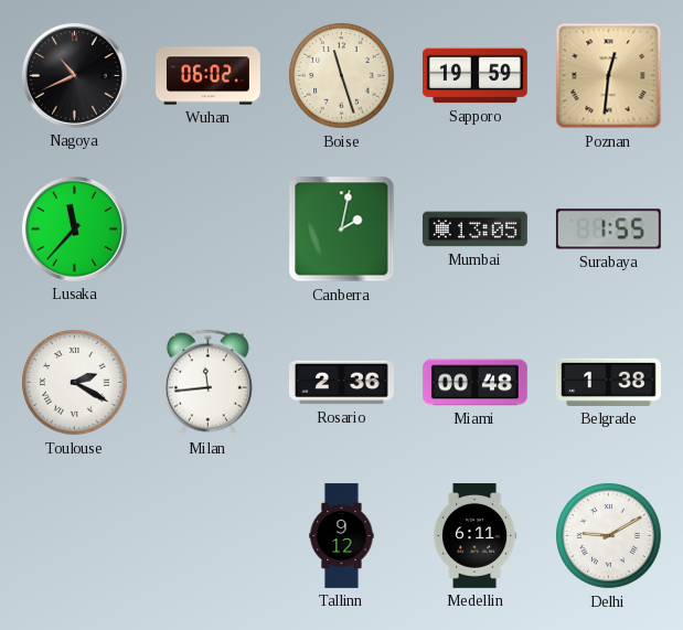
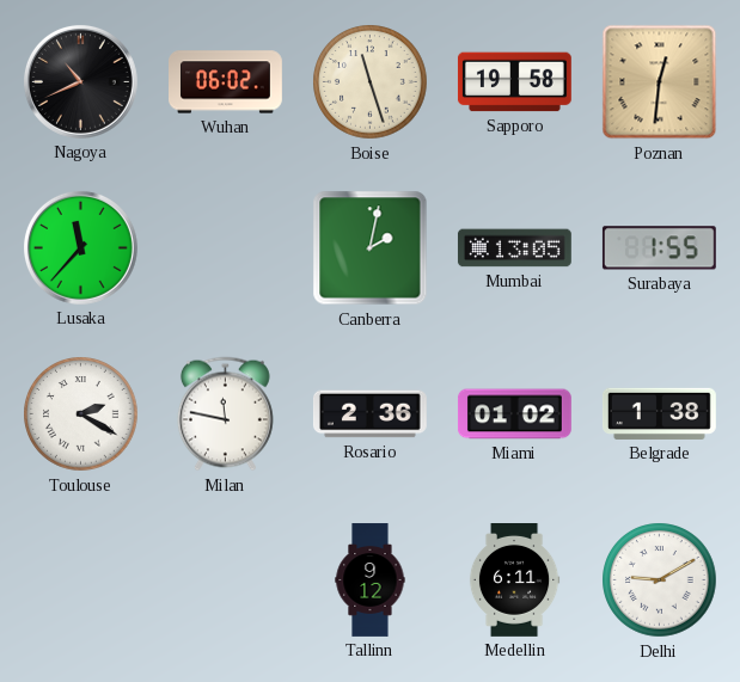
Sapporo: 19:59 -> 19:58
Milan: 11:44 -> 11:47
Miami: 00:48 -> 01:02
